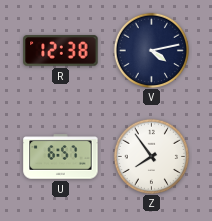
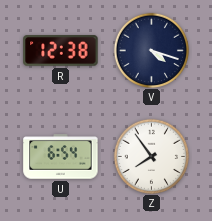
V: 4:13 -> 4:18
U: 6:57 -> 6:54
